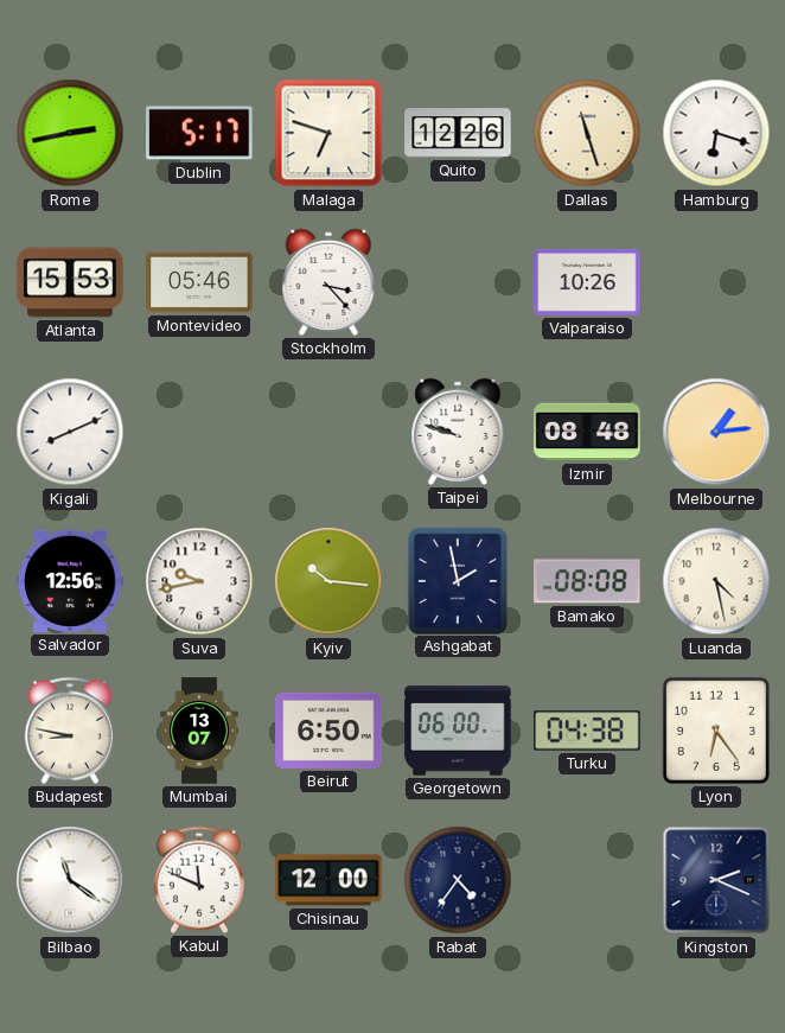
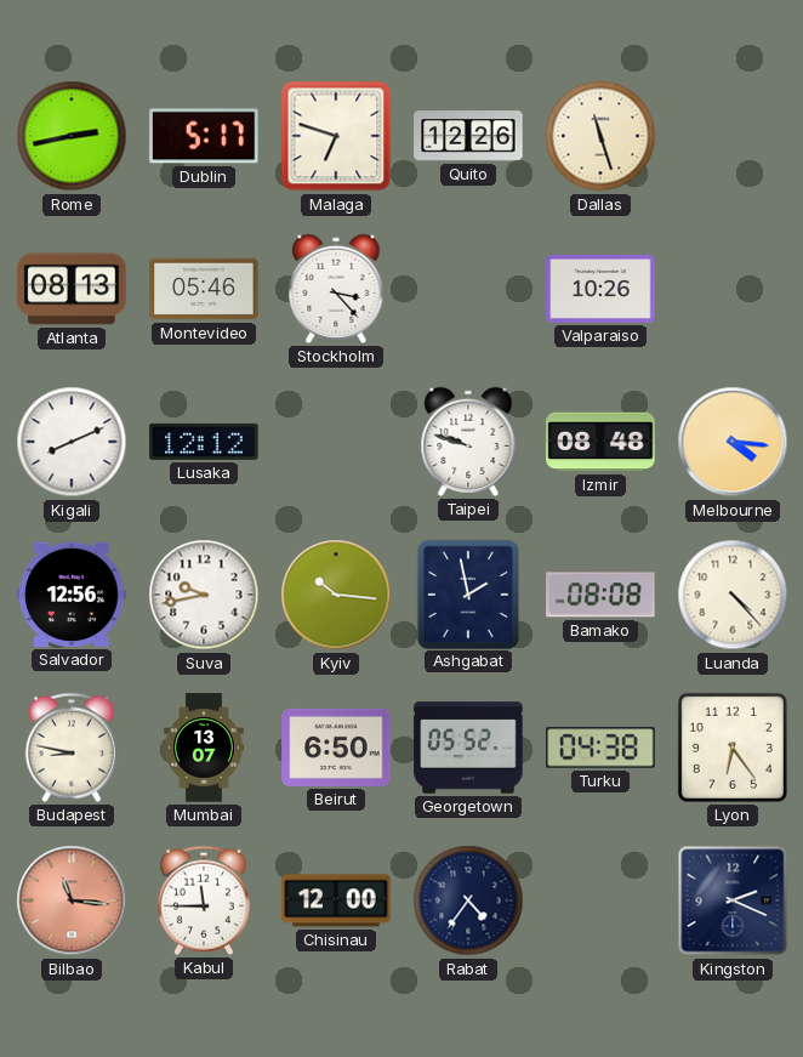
Hamburg: 6:18 -> none
Atlanta: 15:53 -> 08:13
Lusaka: none -> 12:12
Melbourne: 1:14 -> 4:16
Luanda: 4:28 -> 4:23
Georgetown: 06:00 -> 05:52
Bilbao: 11:21 -> 11:16
Bilbao dial: white -> salmon
Kabul: 11:49 -> 11:45
